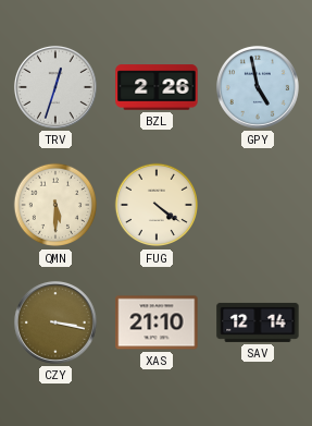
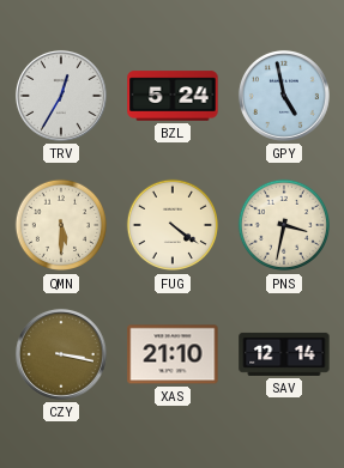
TRV: 12:33 -> 12:35
BZL: 2:26 -> 5:24
PNS: none -> 3:32
